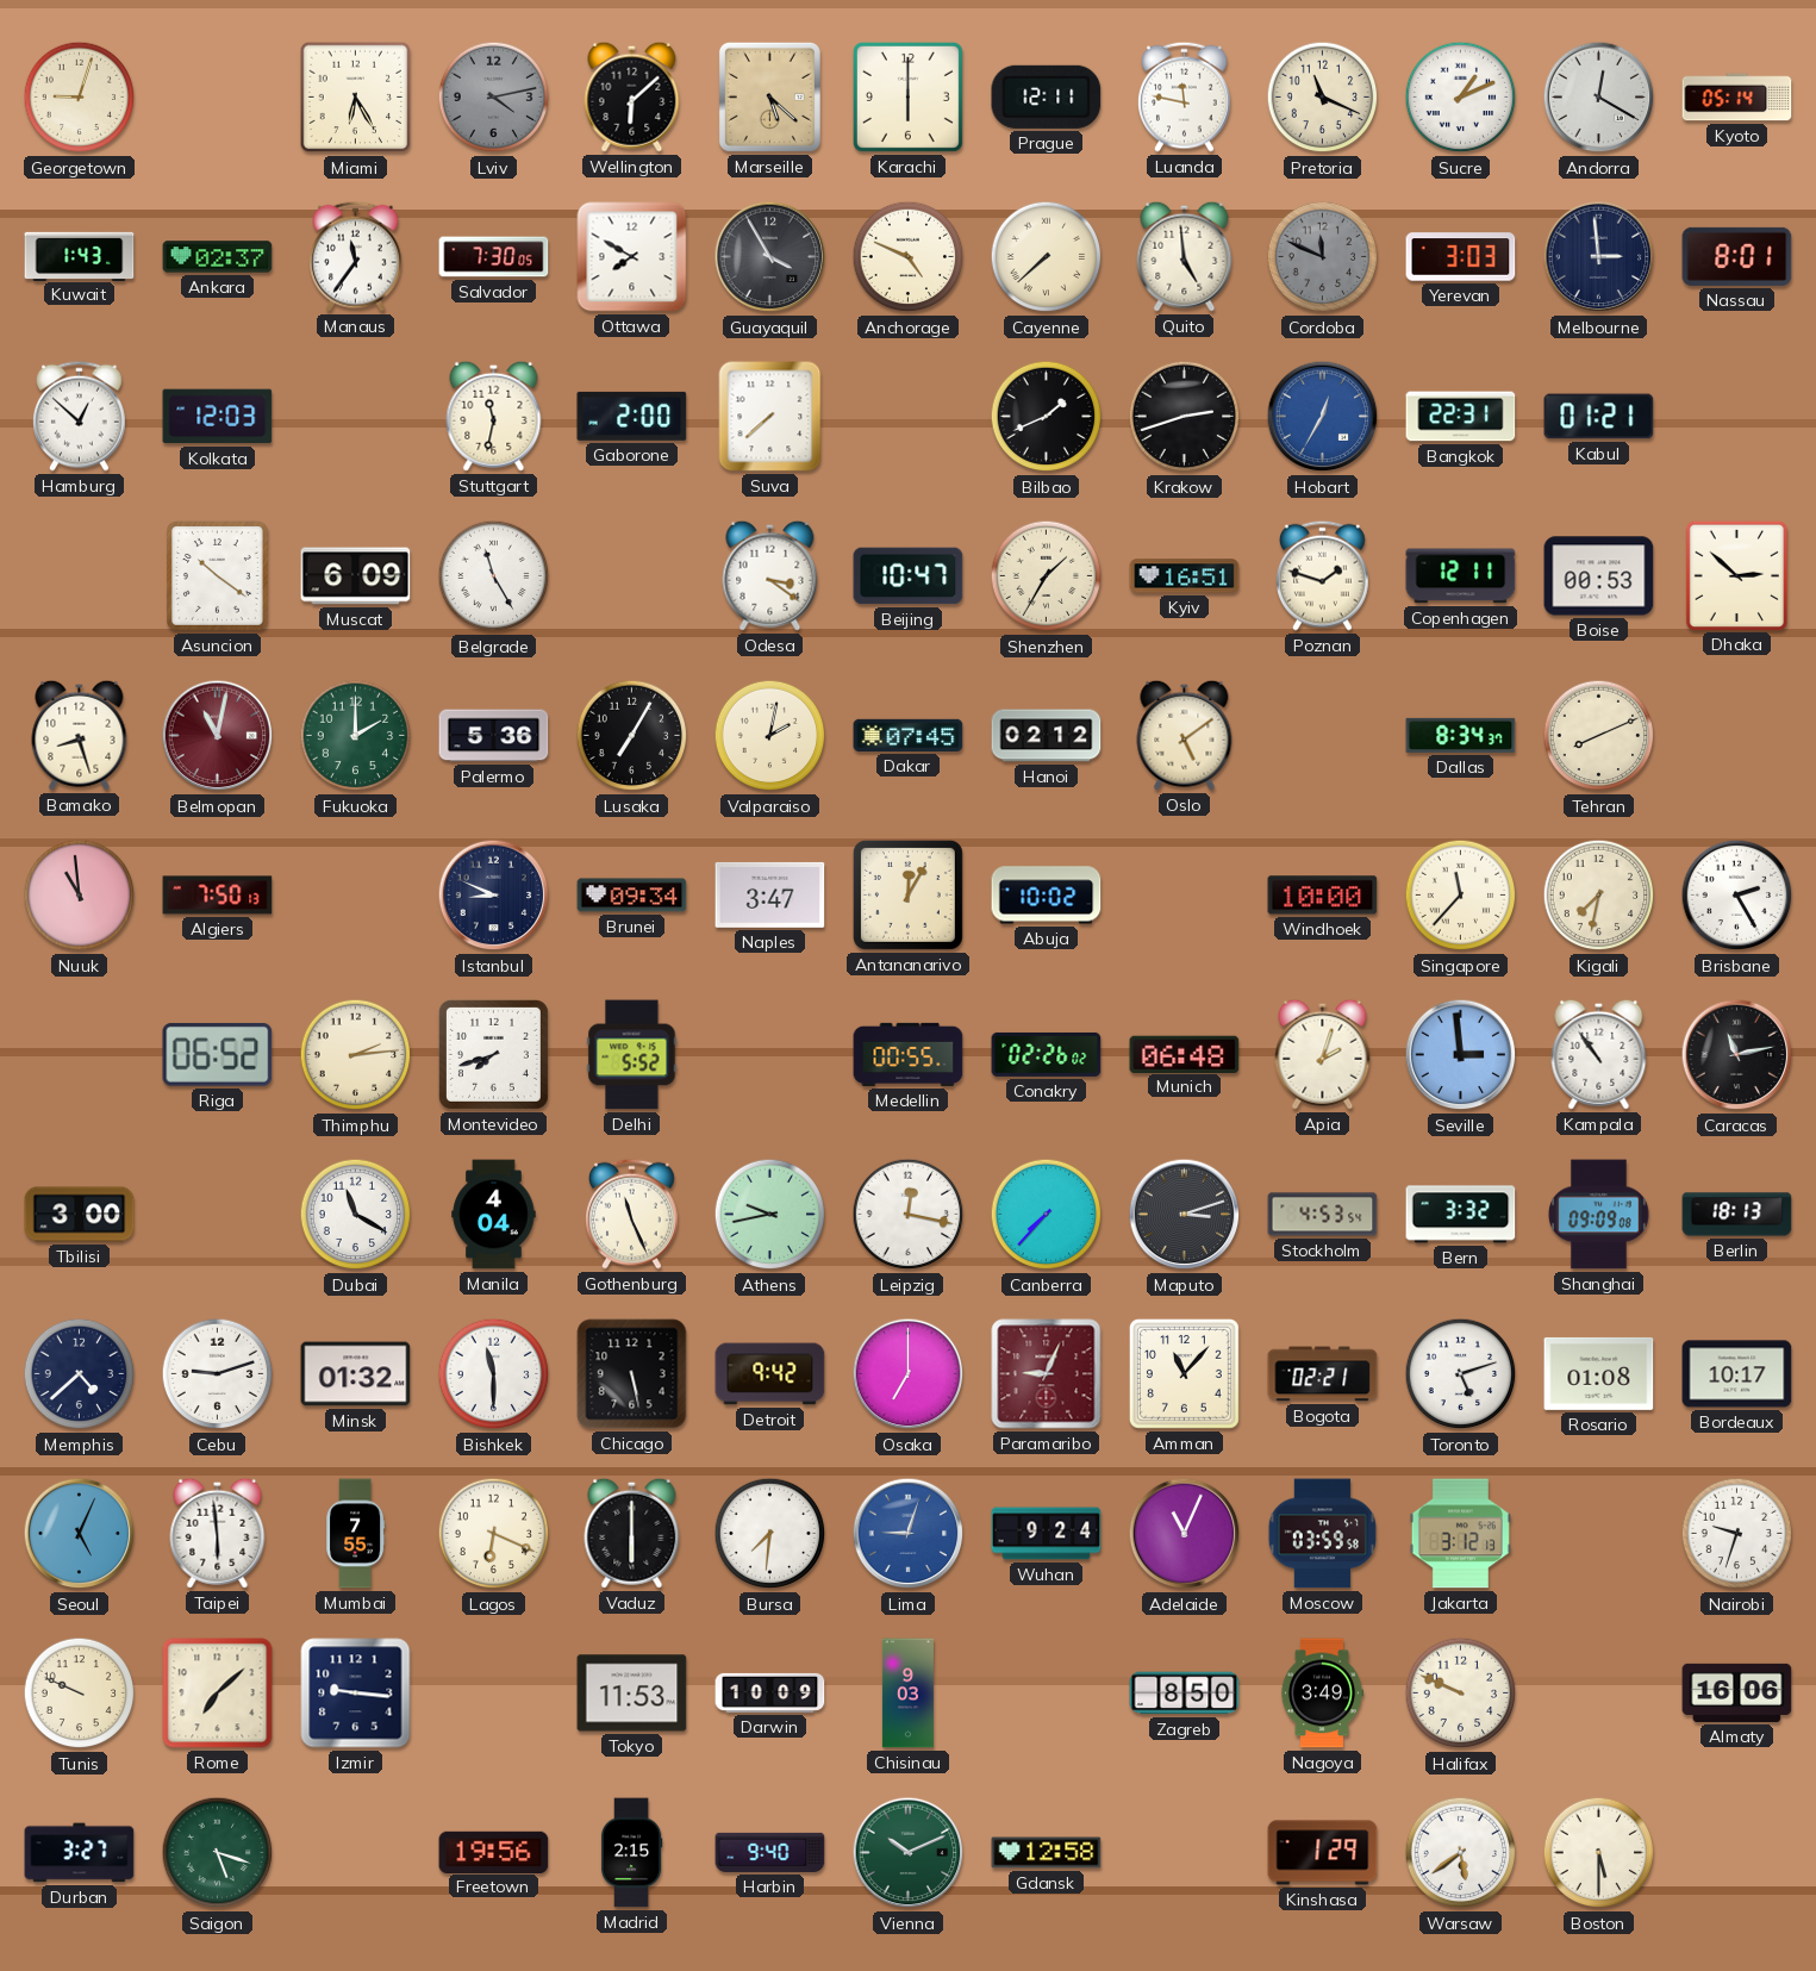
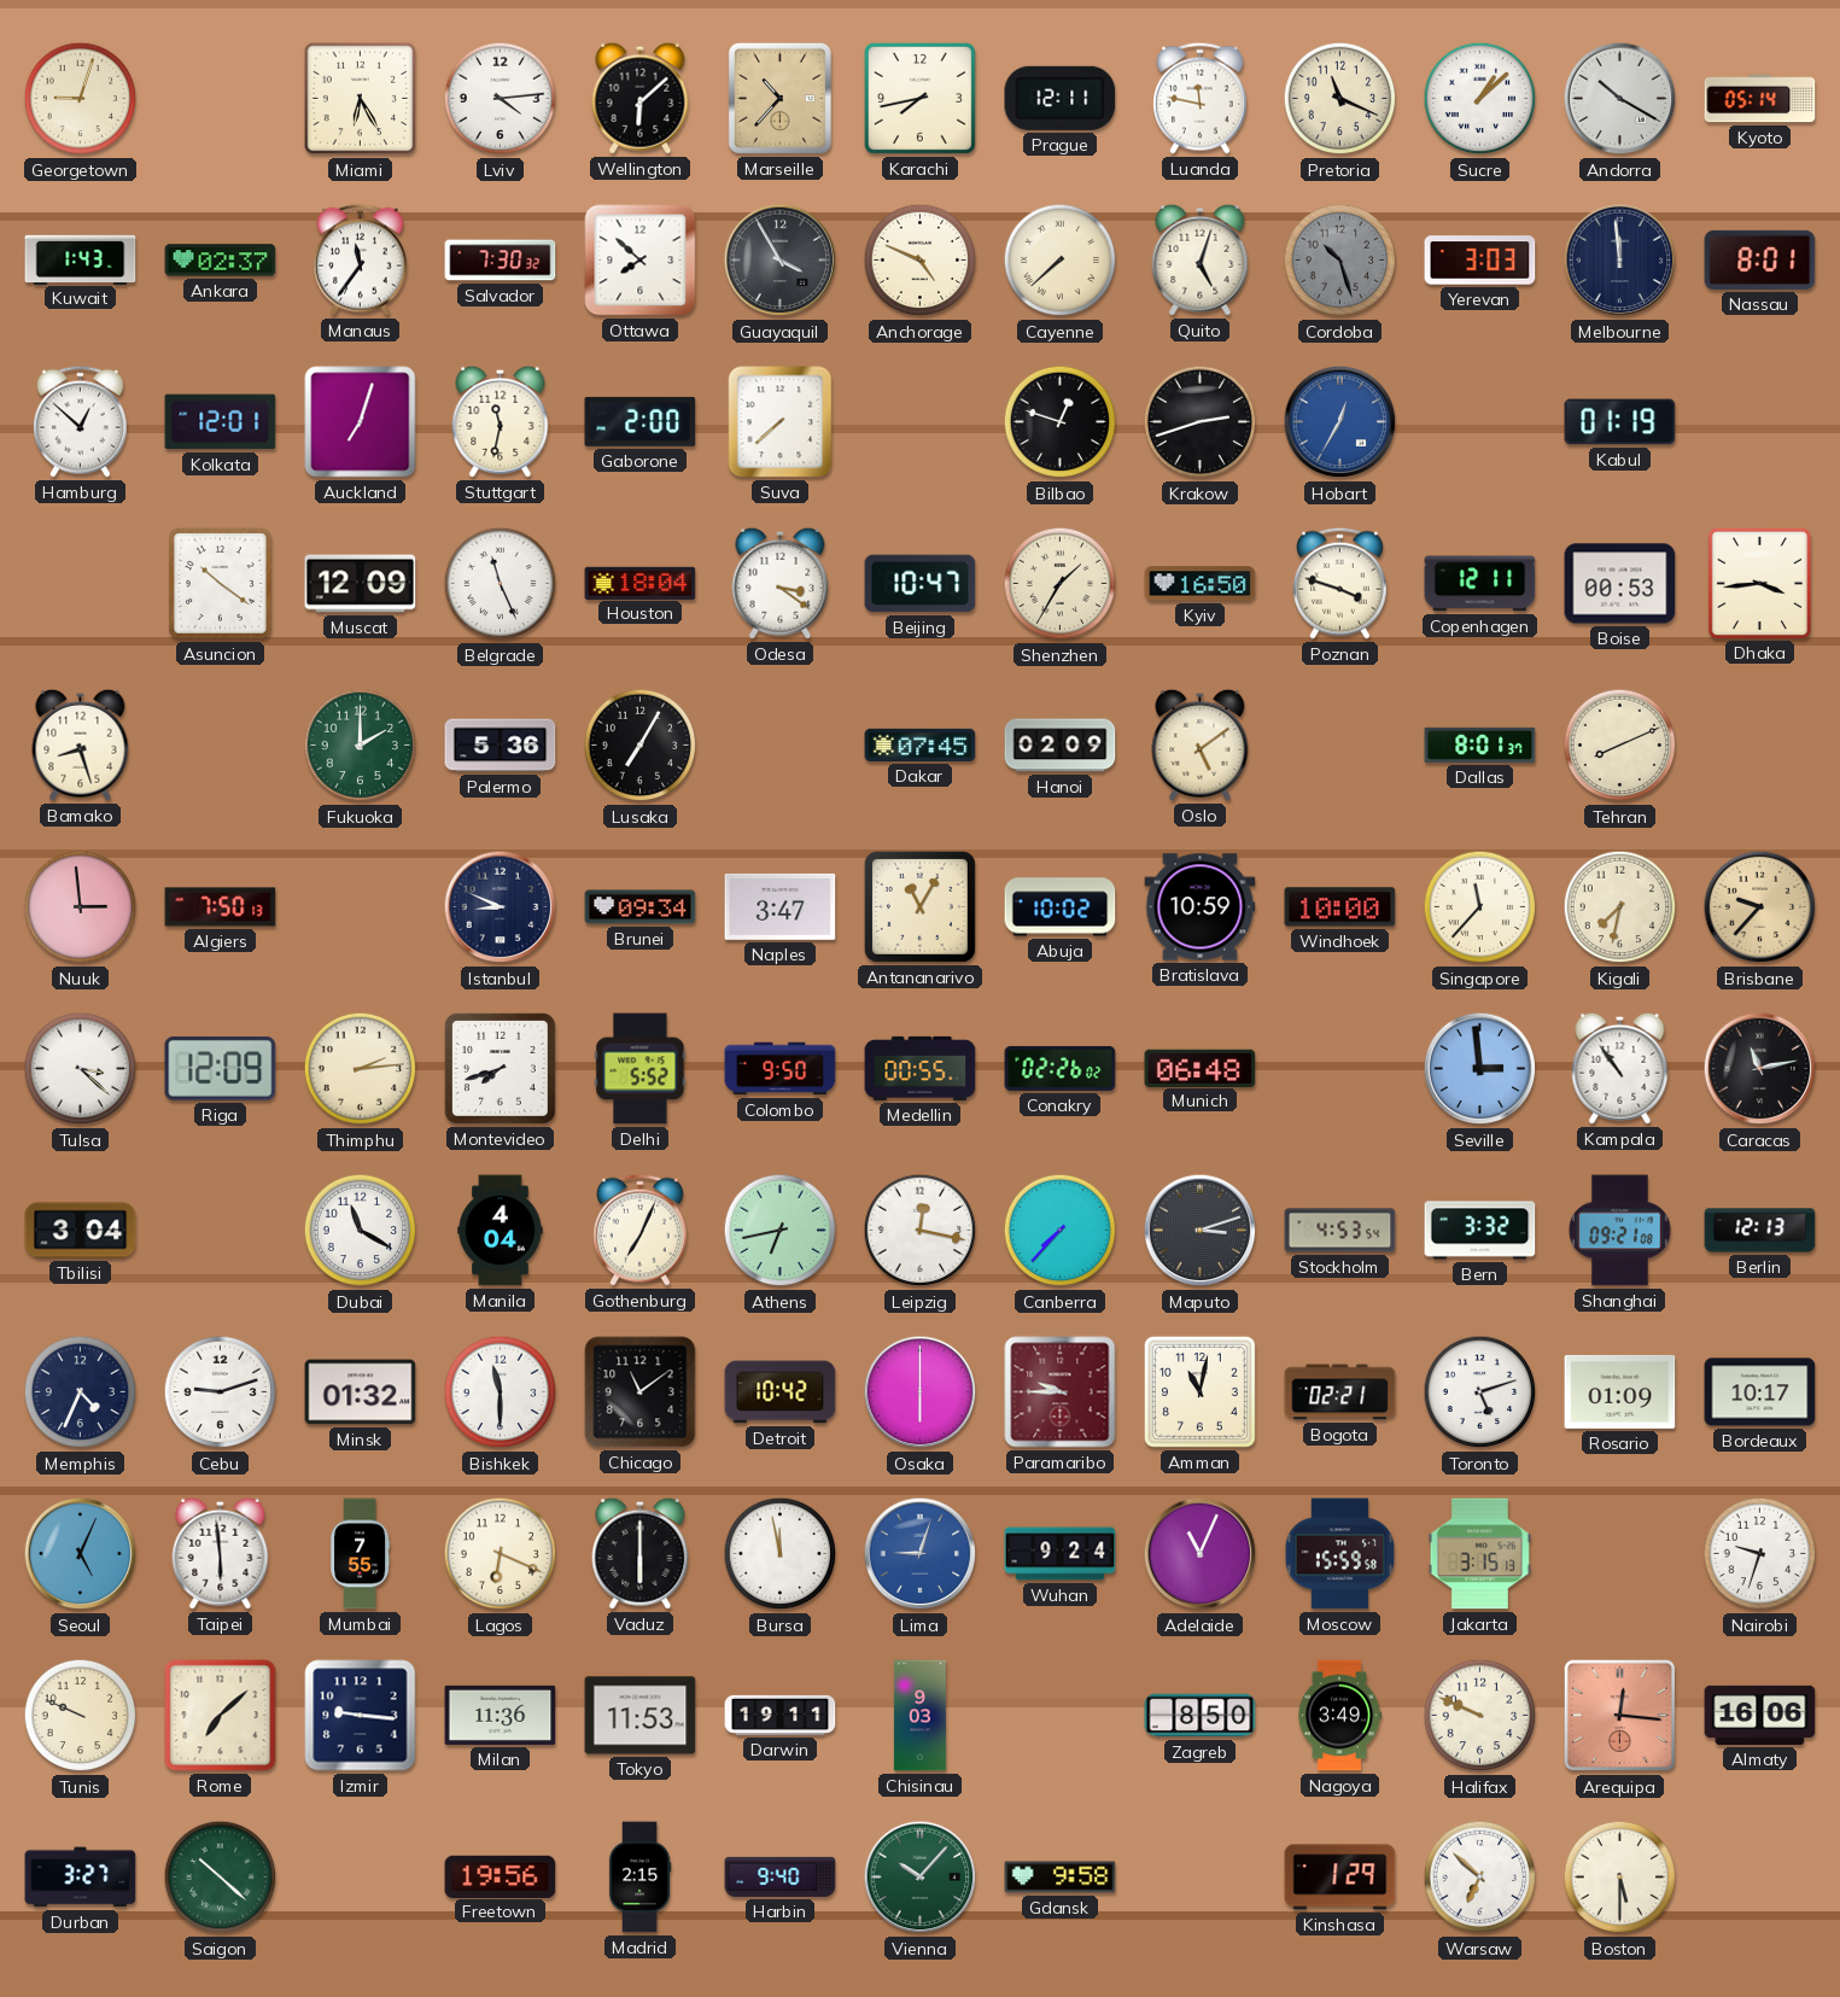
Lviv: 4:13 -> 4:14
Lviv dial: grey -> white
Marseille: 5:22 -> 10:37
Karachi: 6:00 -> 7:43
Sucre: 1:11 -> 1:08
Andorra: 12:20 -> 10:20
Salvador: 7:30:05 -> 7:30:32
Ottawa: 7:50 -> 7:52
Quito: 4:59 -> 5:03
Cordoba: 11:49 -> 10:27
Melbourne: 2:59 -> 11:59
Kolkata: 12:03 -> 12:01
Auckland: none -> 7:03
Bilbao: 1:41 -> 12:48
Bangkok: 22:31 -> none
Kabul: 01:21 -> 01:19
Muscat: 6:09 -> 12:09
Belgrade: 11:25 -> 11:26
Houston: none -> 18:04
Kyiv: 16:51 -> 16:50
Poznan: 1:48 -> 3:48
Dhaka: 2:52 -> 3:44
Belmopan: 11:02 -> none
Valparaiso: 2:02 -> none
Hanoi: 02:12 -> 02:09
Dallas: 8:34 -> 8:01
Nuuk: 10:59 -> 2:59
Antananarivo: 12:05 -> 11:05
Bratislava: none -> 10:59
Brisbane: 2:25 -> 9:37
Brisbane dial: white -> champagne
Tulsa: none -> 3:22
Riga: 06:52 -> 12:09
Colombo: none -> 9:50
Apia: 2:03 -> none
Tbilisi: 3:00 -> 3:04
Gothenburg: 11:26 -> 7:04
Athens: 9:43 -> 6:43
Shanghai: 09:09 -> 09:21
Berlin: 18:13 -> 12:13
Memphis: 4:38 -> 4:34
Chicago: 5:28 -> 11:09
Detroit: 9:42 -> 10:42
Osaka: 7:00 -> 6:00
Paramaribo: 9:04 -> 9:45
Amman: 11:07 -> 11:02
Rosario: 01:08 -> 01:09
Bursa: 7:31 -> 11:58
Moscow: 03:59 -> 15:59
Jakarta: 3:12 -> 3:15
Milan: none -> 11:36
Darwin: 10:09 -> 19:11
Arequipa: none -> 12:16
Saigon: 5:18 -> 10:22
Vienna: 10:11 -> 10:07
Gdansk: 12:58 -> 9:58
Warsaw: 5:39 -> 6:52
